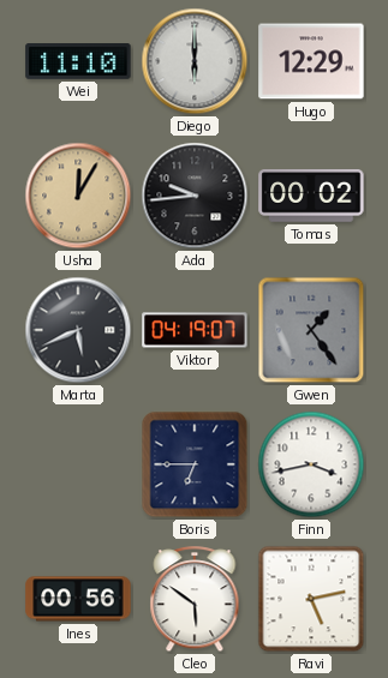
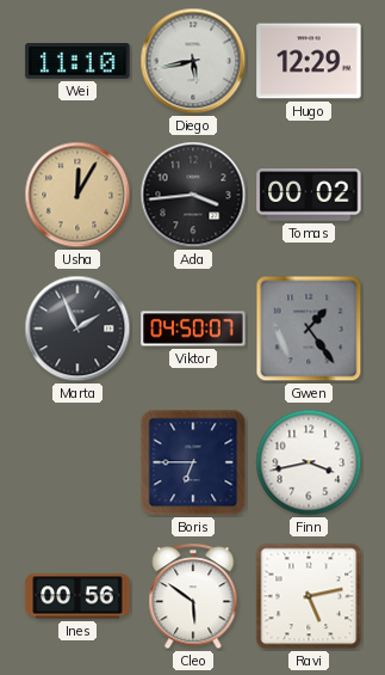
Diego: 6:00 -> 5:43
Ada: 9:44 -> 3:44
Marta: 5:41 -> 1:56
Viktor: 04:19 -> 04:50
